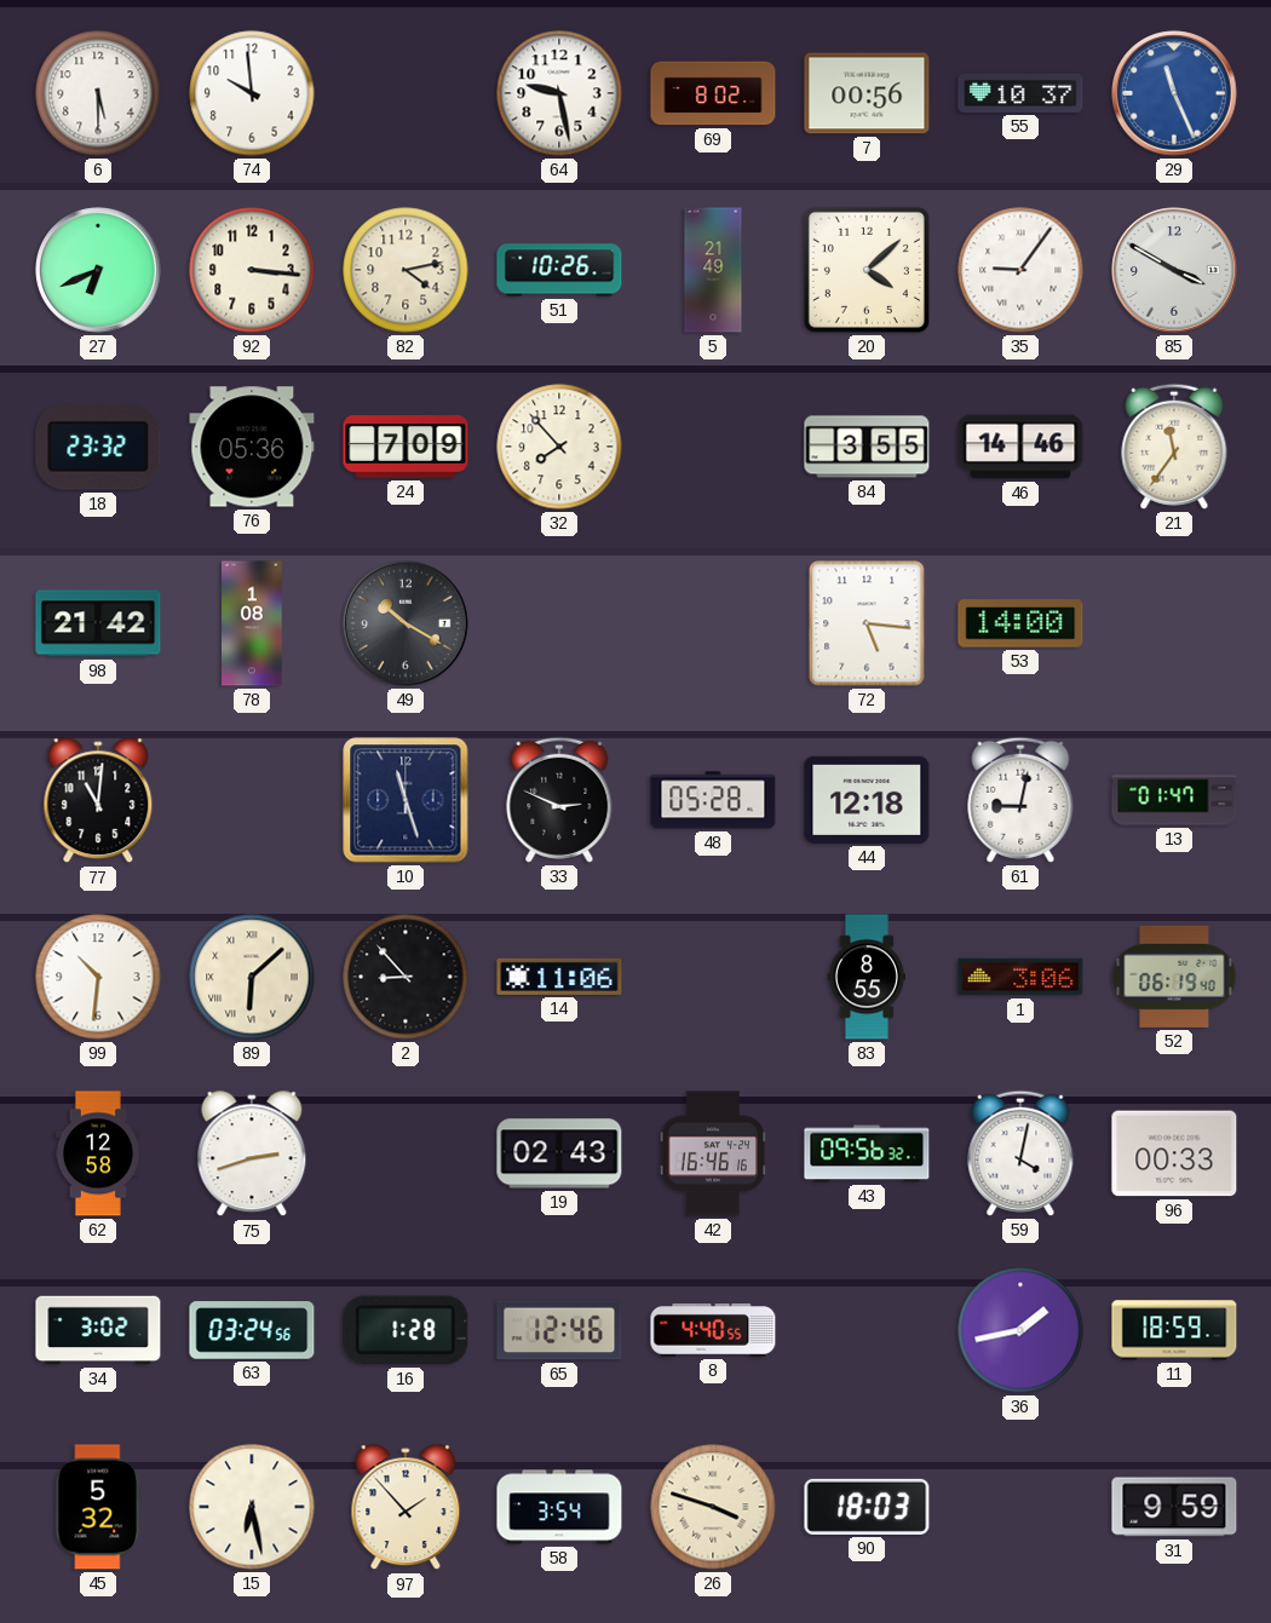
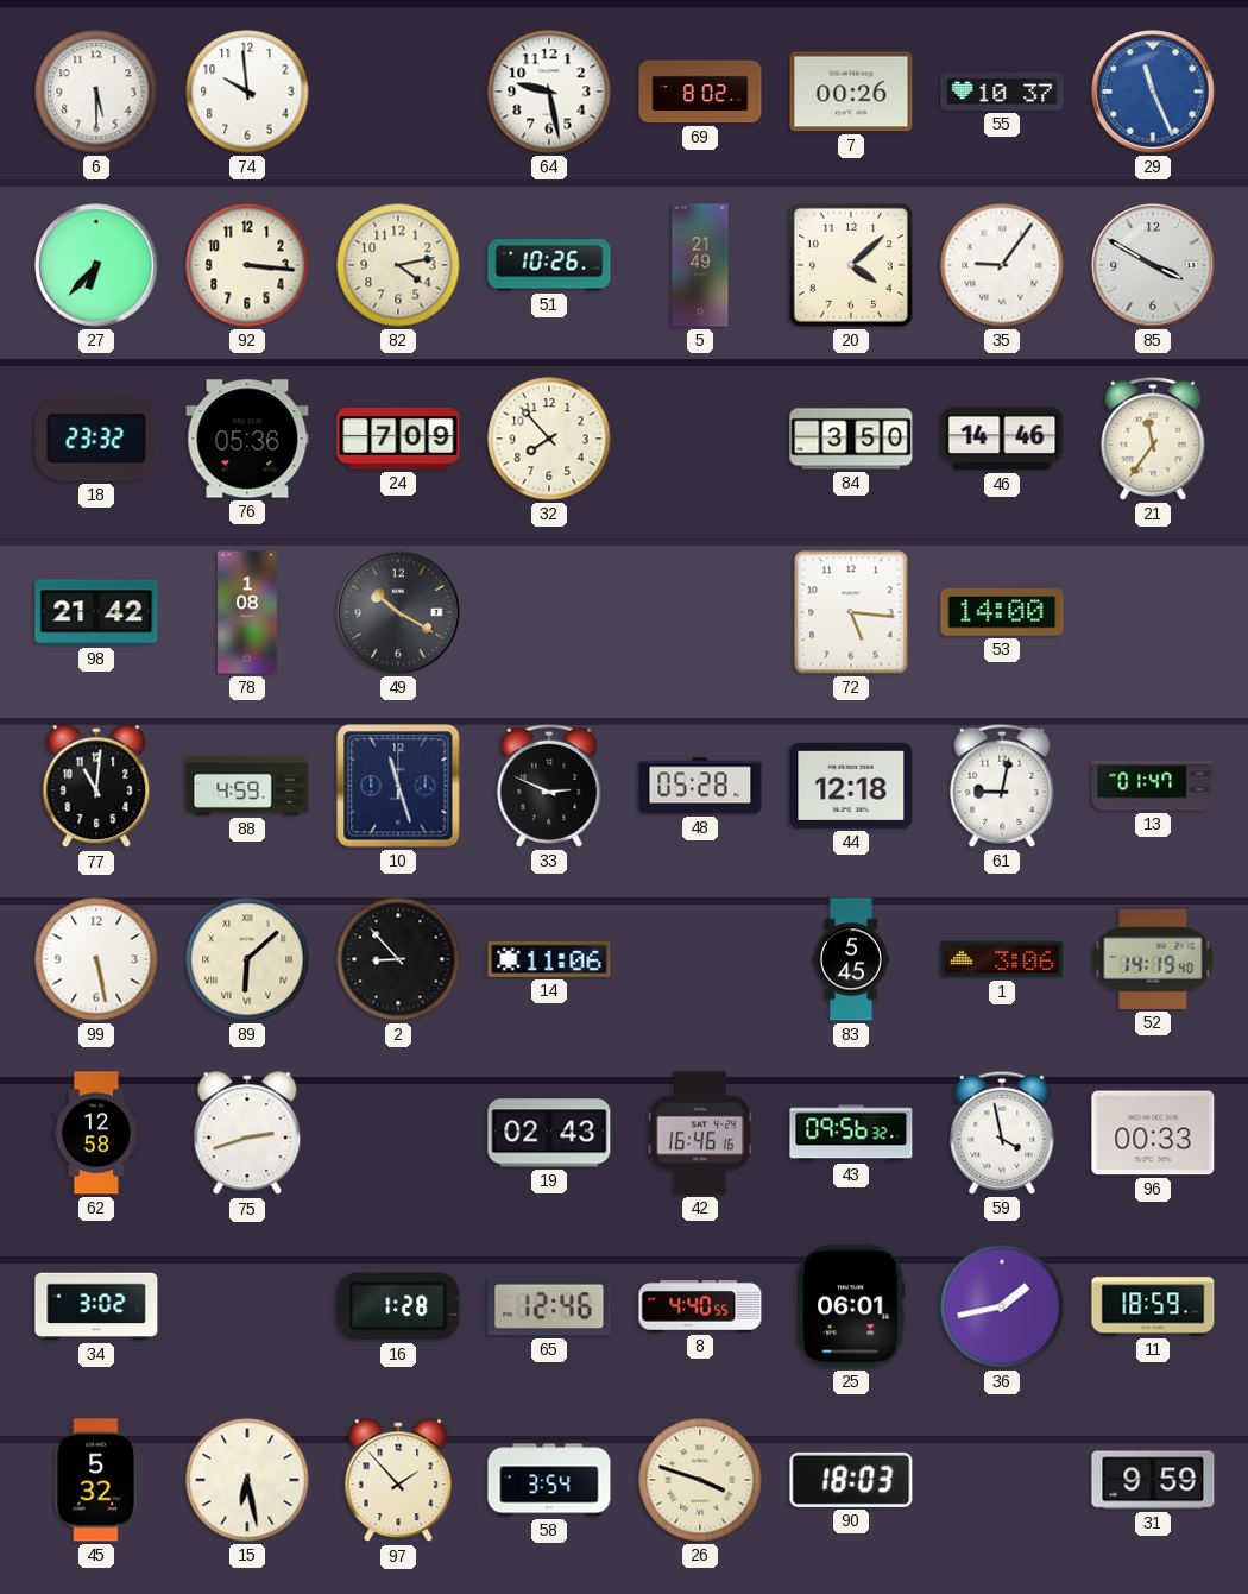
7: 00:56 -> 00:26
27: 6:41 -> 6:37
84: 3:55 -> 3:50
88: none -> 4:59
99: 10:31 -> 5:28
83: 8:55 -> 5:45
52: 06:19 -> 14:19
59: 4:02 -> 3:58
63: 03:24 -> none
25: none -> 06:01
